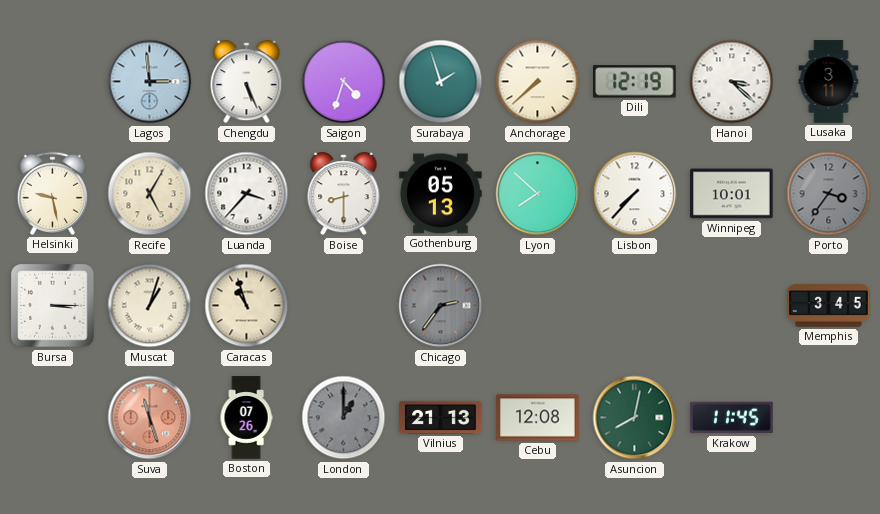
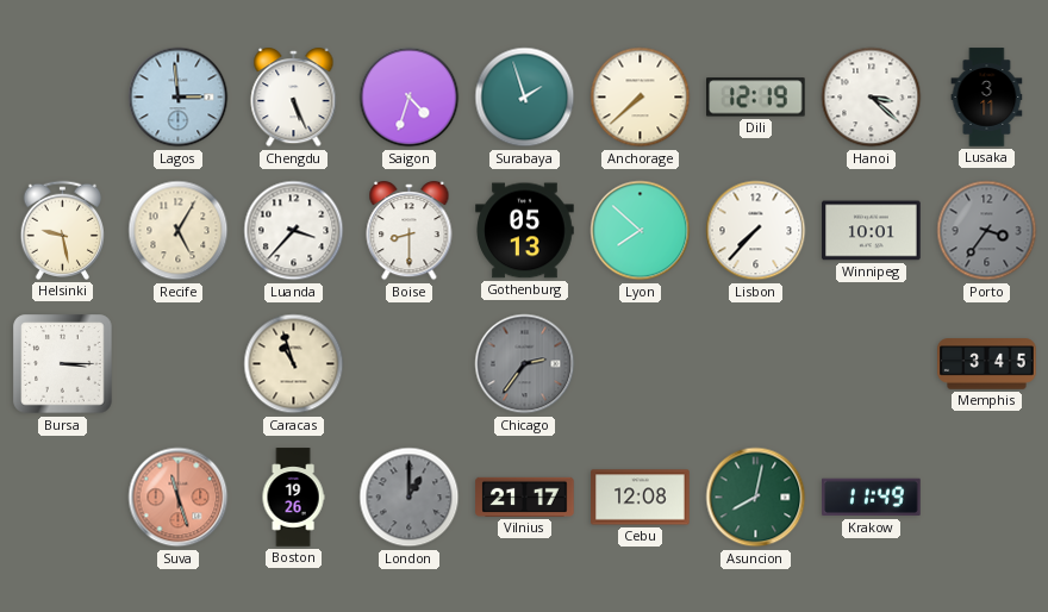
Muscat: 1:03 -> none
Boston: 07:26 -> 19:26
Vilnius: 21:13 -> 21:17
Krakow: 11:45 -> 11:49
